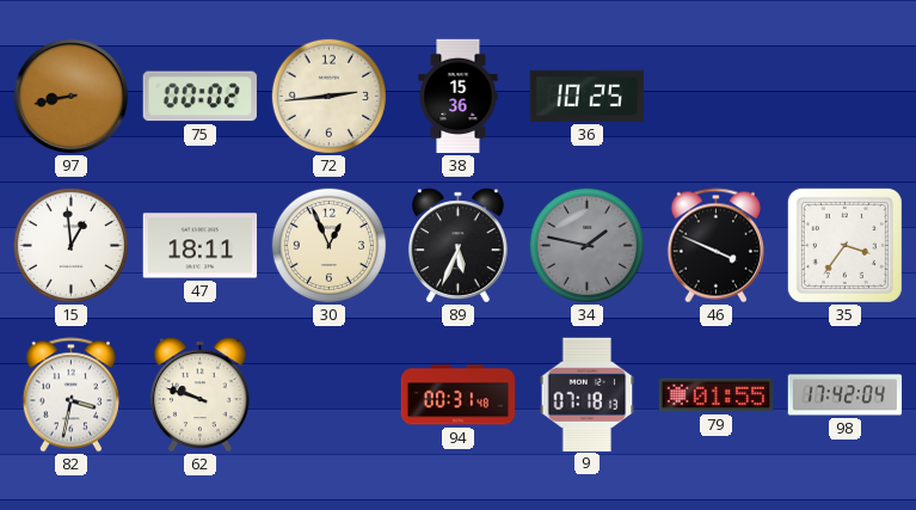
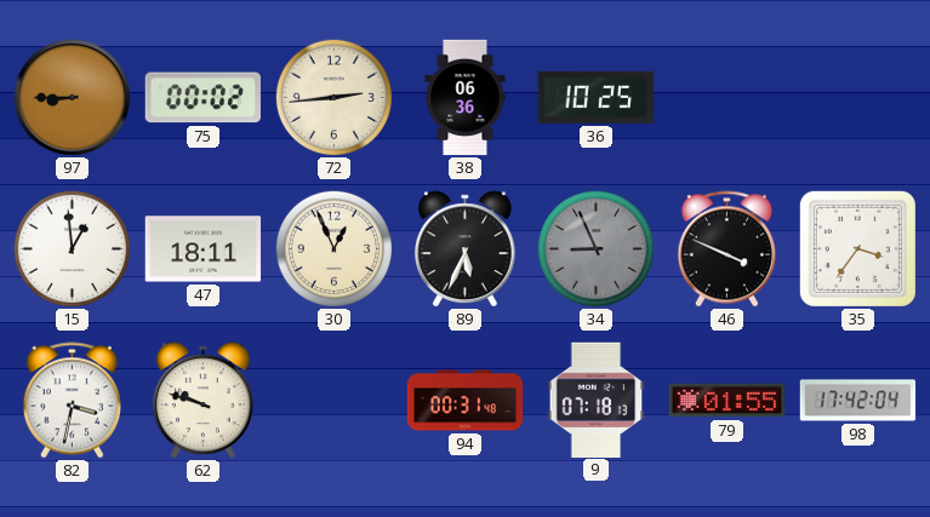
97: 8:43 -> 8:45
38: 15:36 -> 06:36
34: 1:47 -> 8:56
